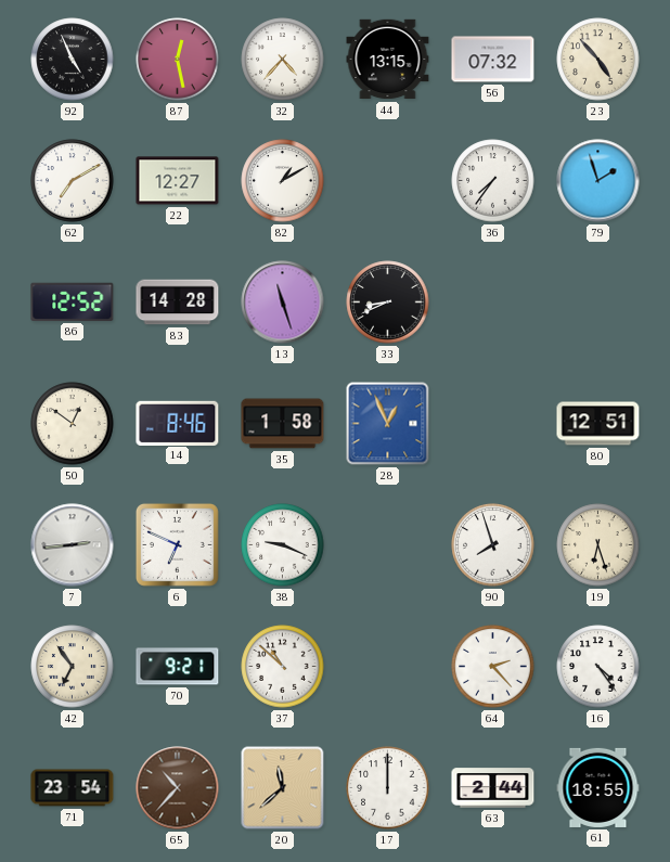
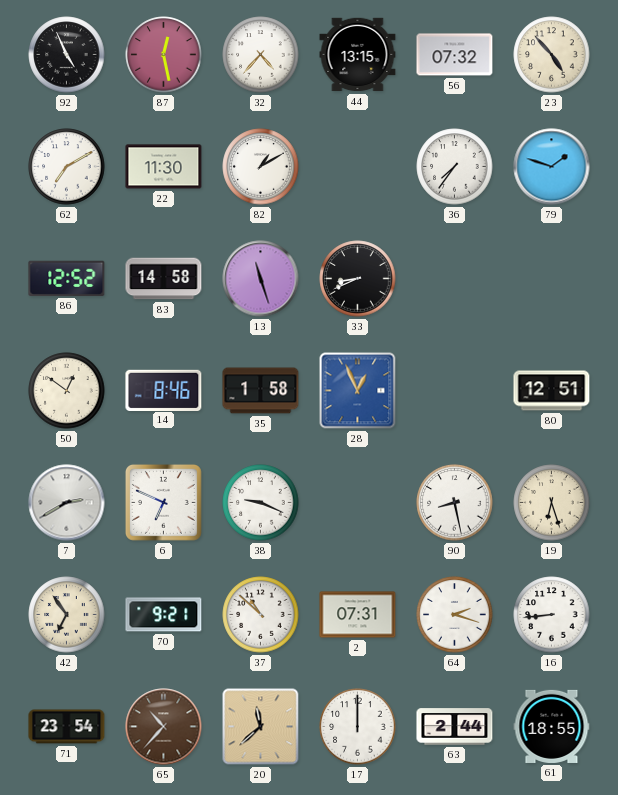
22: 12:27 -> 11:30
79: 1:57 -> 1:48
83: 14:28 -> 14:58
7: 2:44 -> 2:40
90: 7:57 -> 8:28
2: none -> 07:31
64: 2:23 -> 2:18
16: 4:24 -> 8:44
